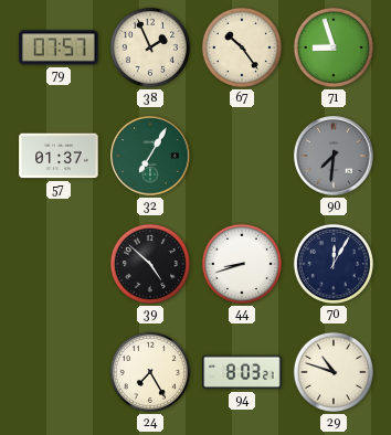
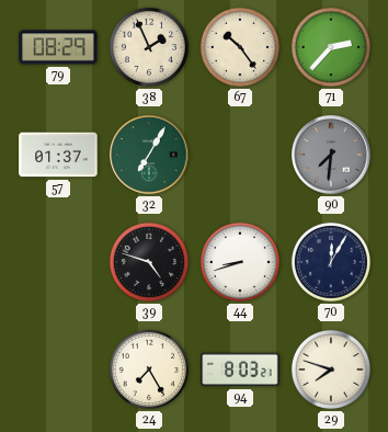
79: 07:57 -> 08:29
71: 8:57 -> 2:37
39: 4:52 -> 4:48
29: 10:48 -> 7:48
